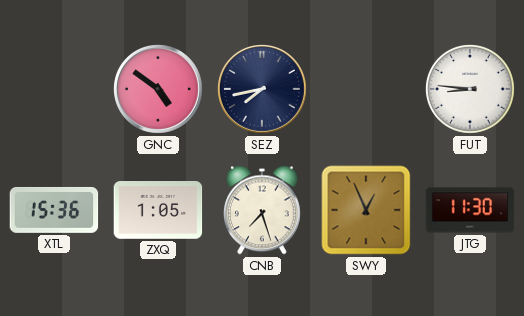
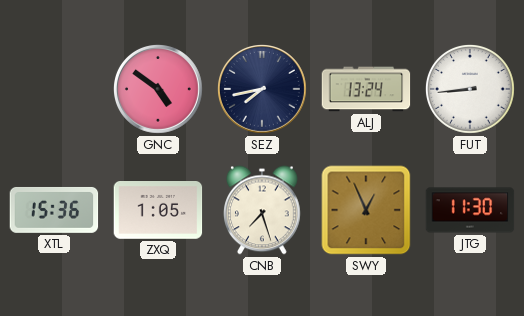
ALJ: none -> 13:24
FUT: 8:46 -> 8:44
